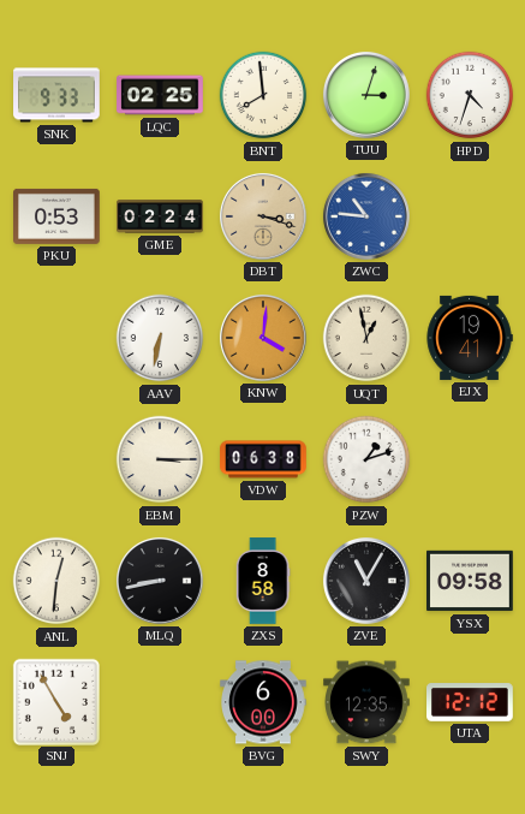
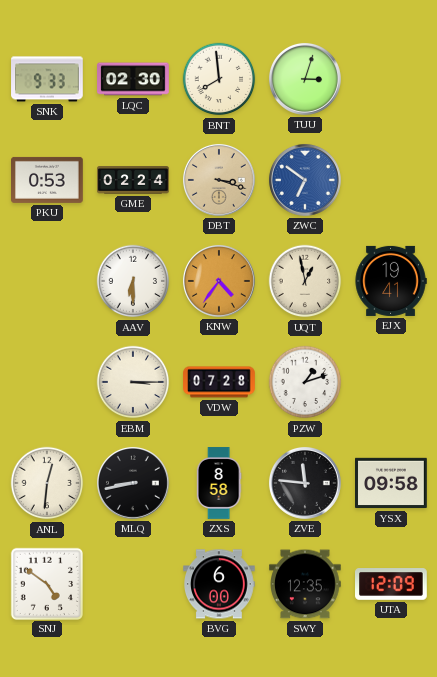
LQC: 02:25 -> 02:30
HPD: 4:33 -> none
ZWC: 10:46 -> 6:51
AAV: 6:32 -> 6:30
KNW: 4:01 -> 4:36
VDW: 06:38 -> 07:28
ZVE: 11:05 -> 11:46
SNJ: 4:55 -> 4:51
UTA: 12:12 -> 12:09
